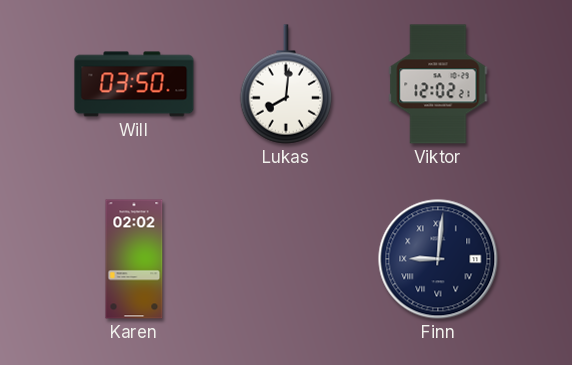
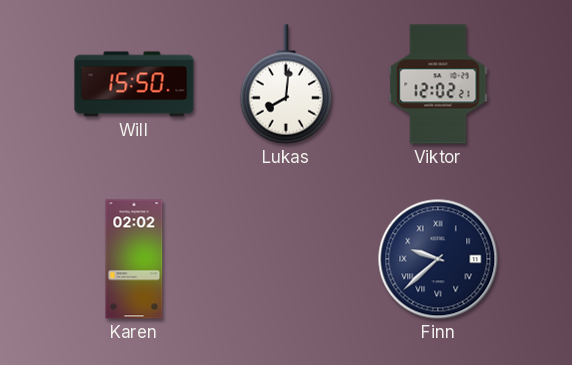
Will: 03:50 -> 15:50
Finn: 9:01 -> 9:38
